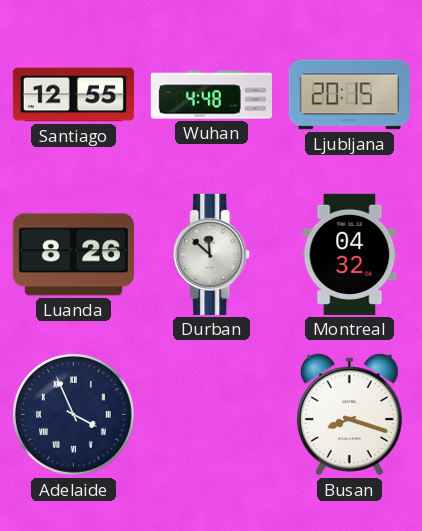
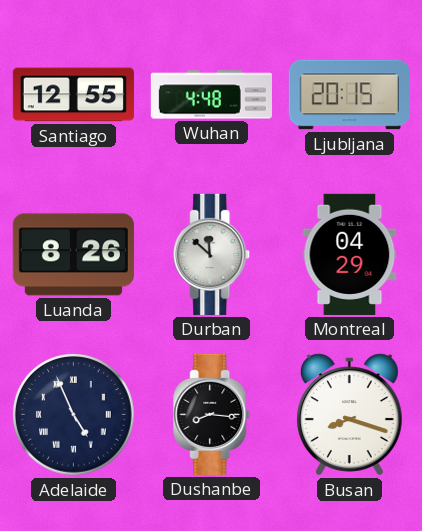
Montreal: 04:32 -> 04:29
Adelaide: 3:56 -> 4:56
Dushanbe: none -> 8:16
